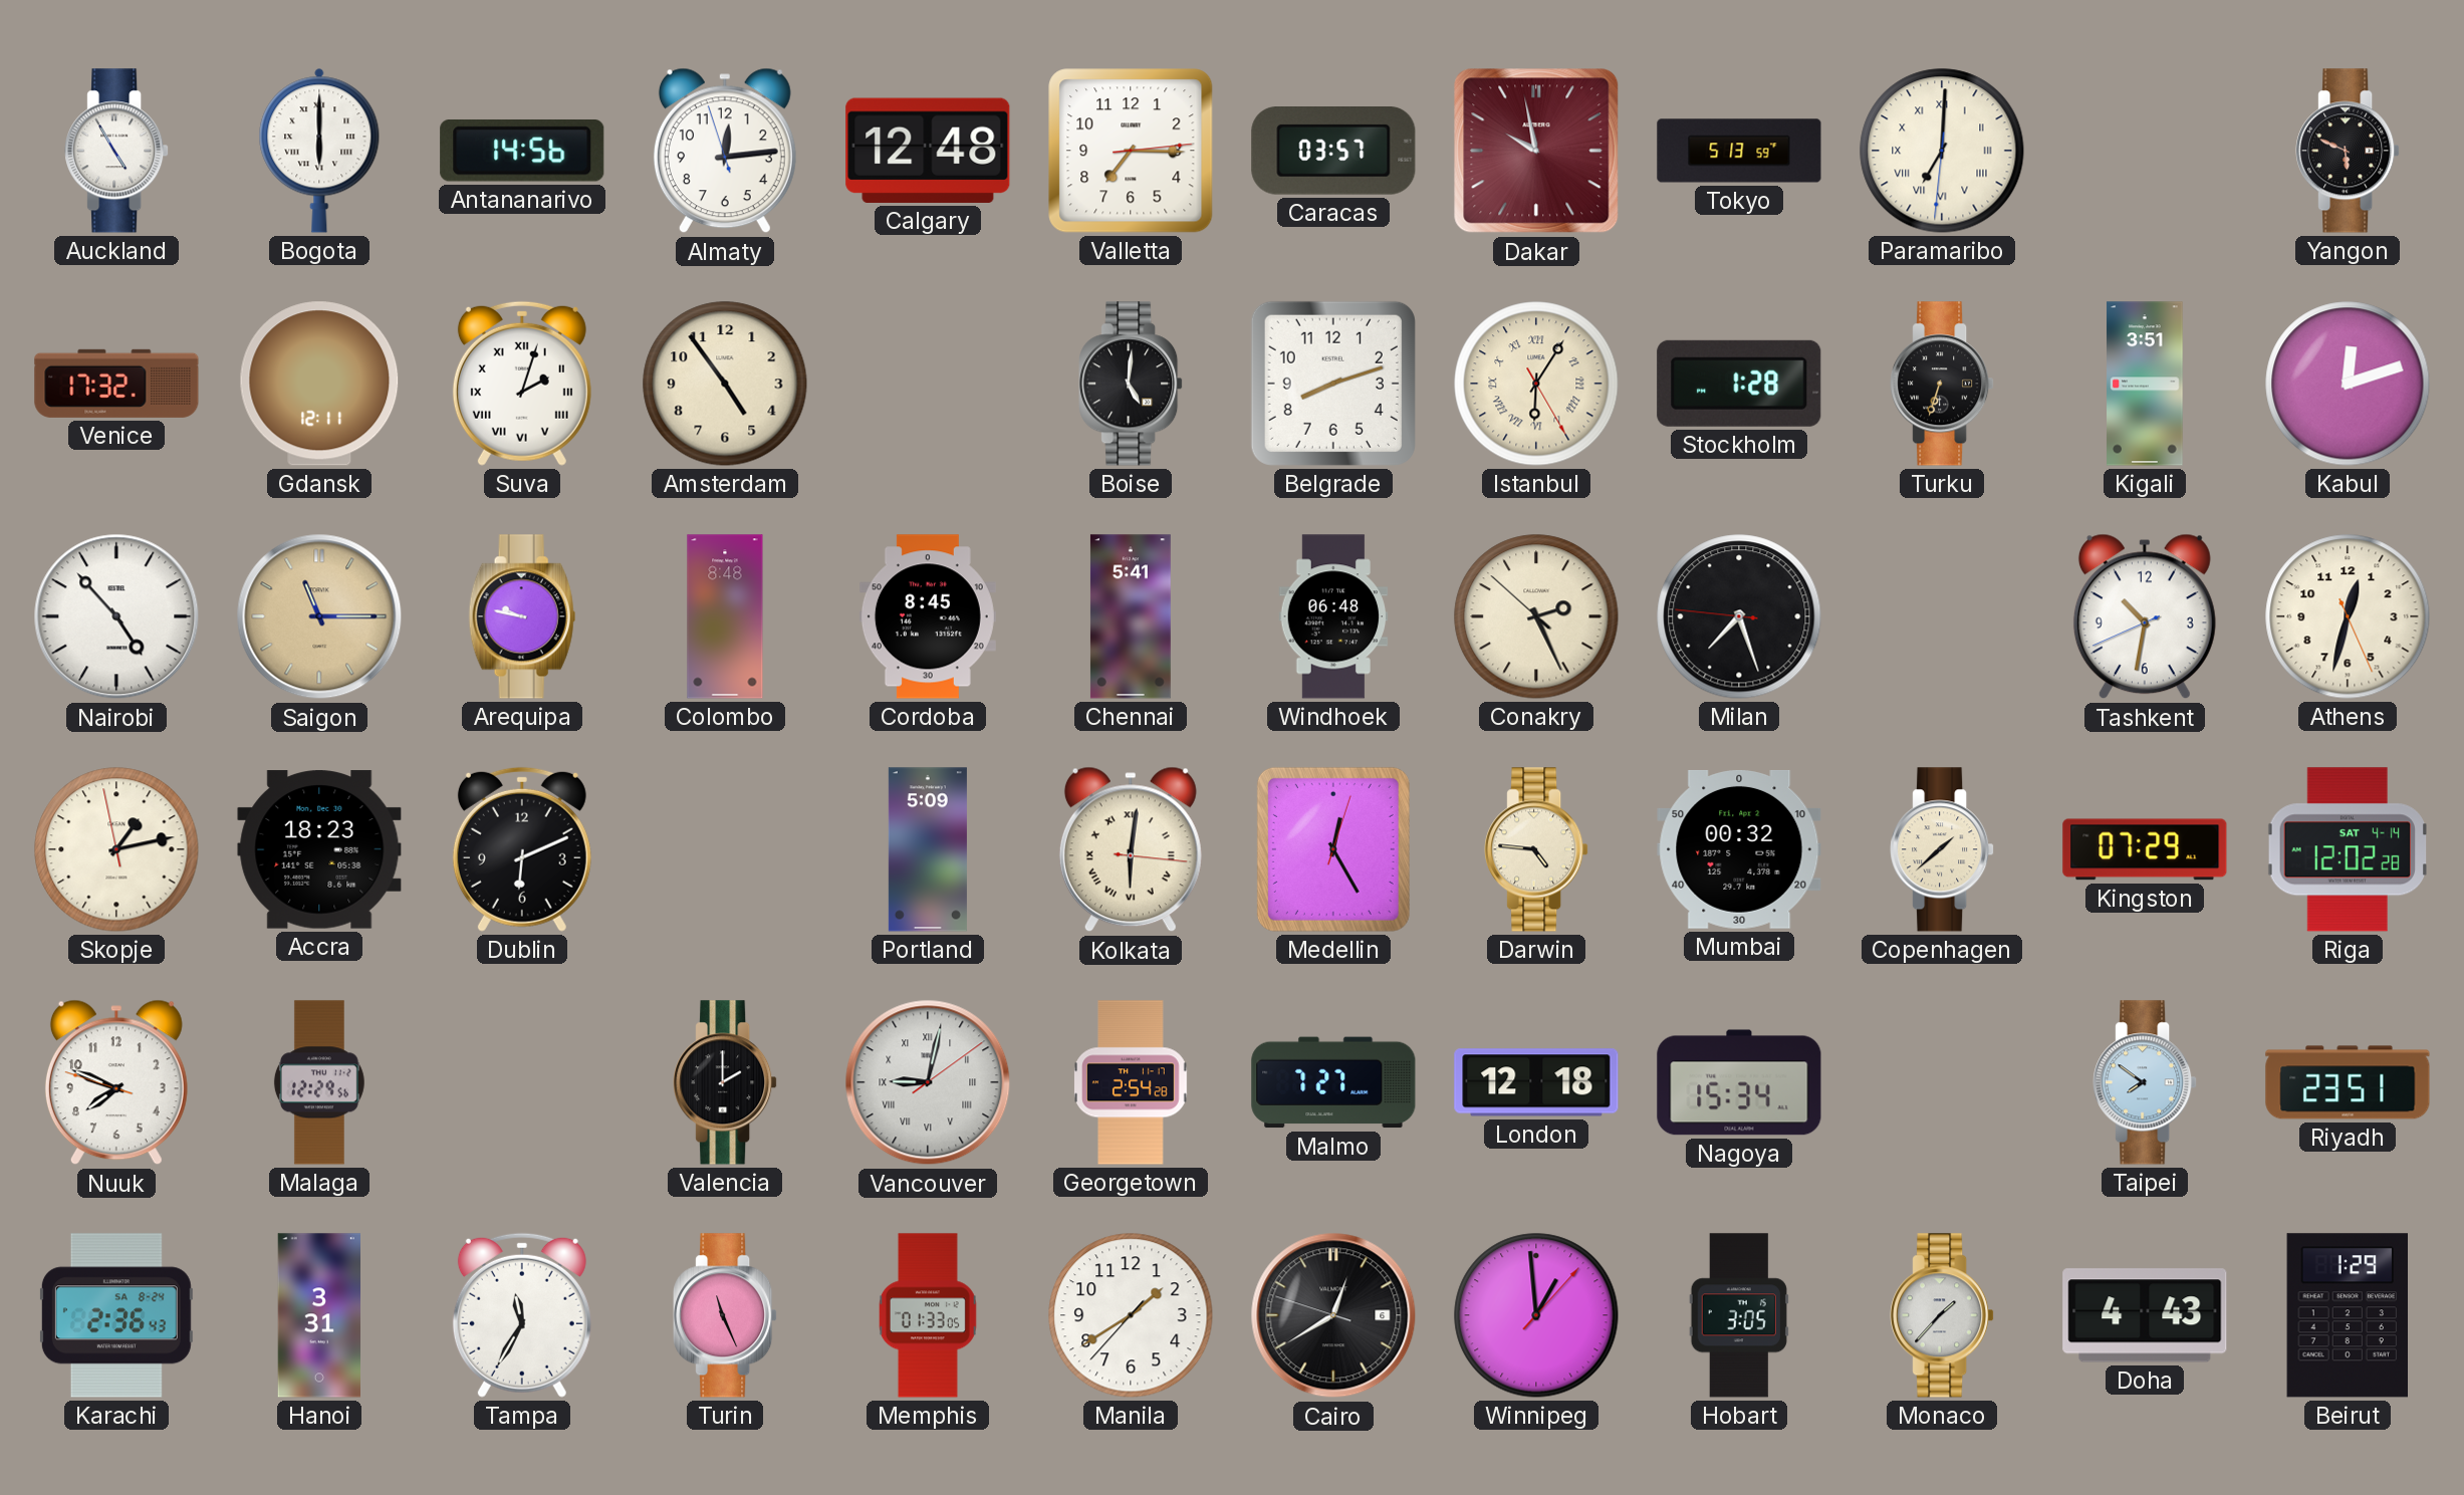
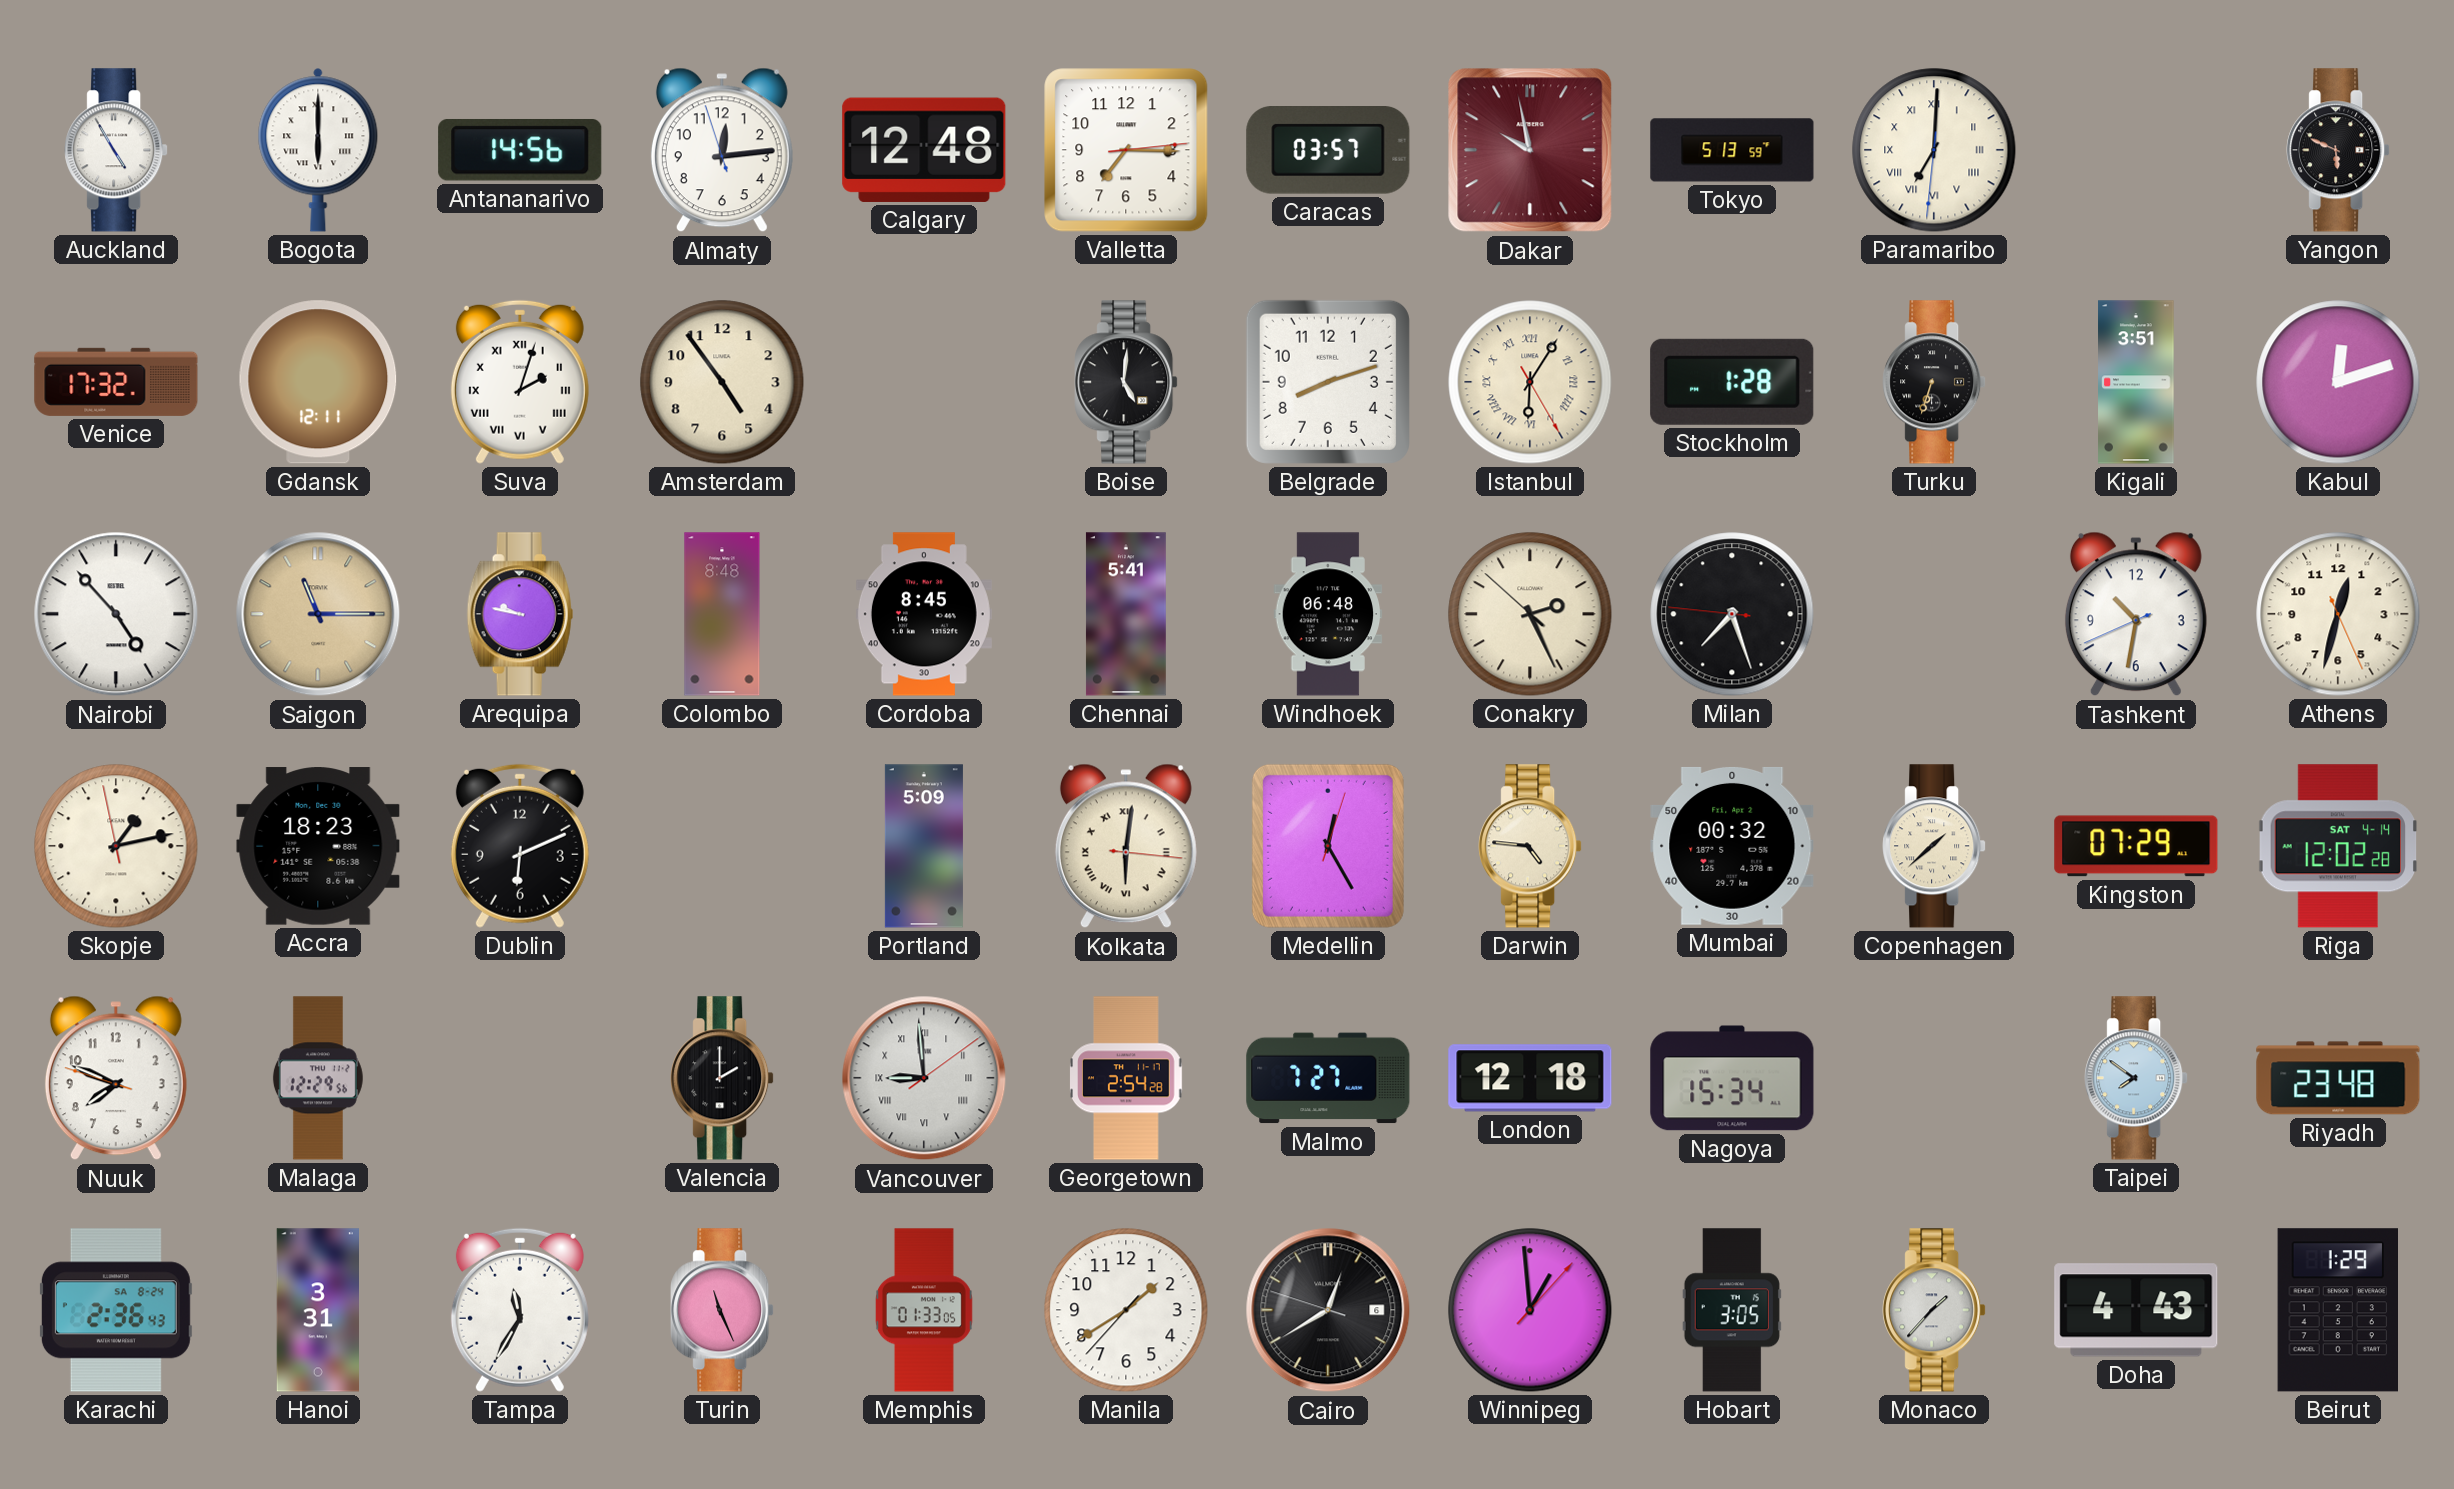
Vancouver: 9:02 -> 8:59
Riyadh: 23:51 -> 23:48
